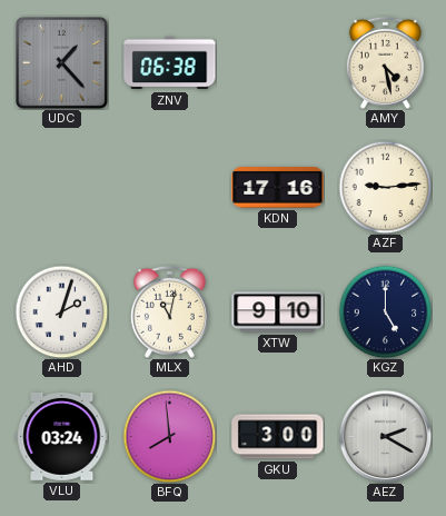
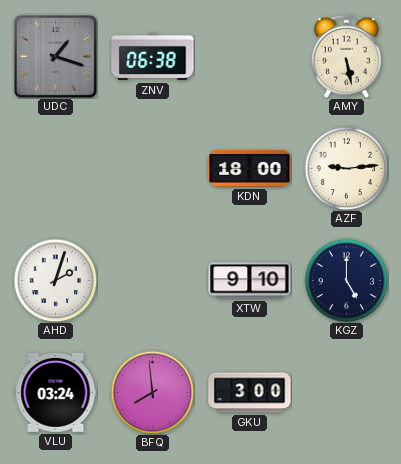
UDC: 1:23 -> 1:18
AMY: 4:28 -> 5:28
KDN: 17:16 -> 18:00
MLX: 11:02 -> none
AEZ: 2:20 -> none
